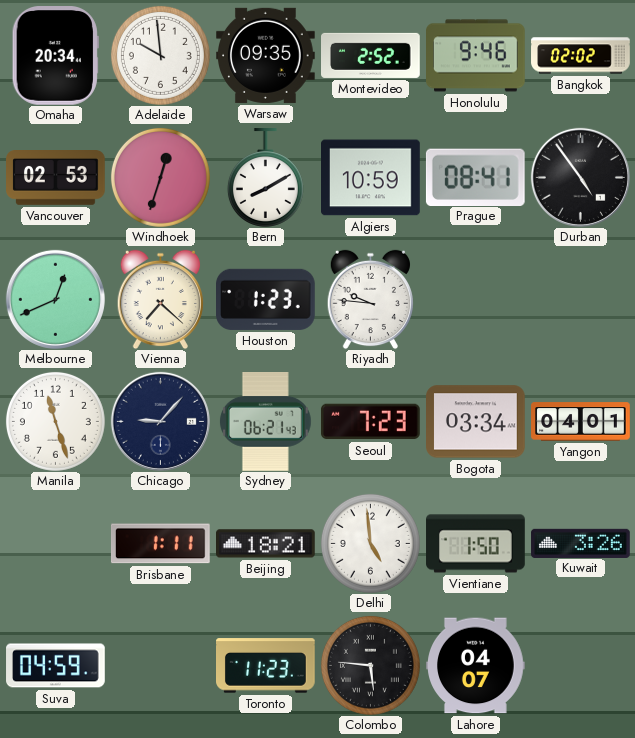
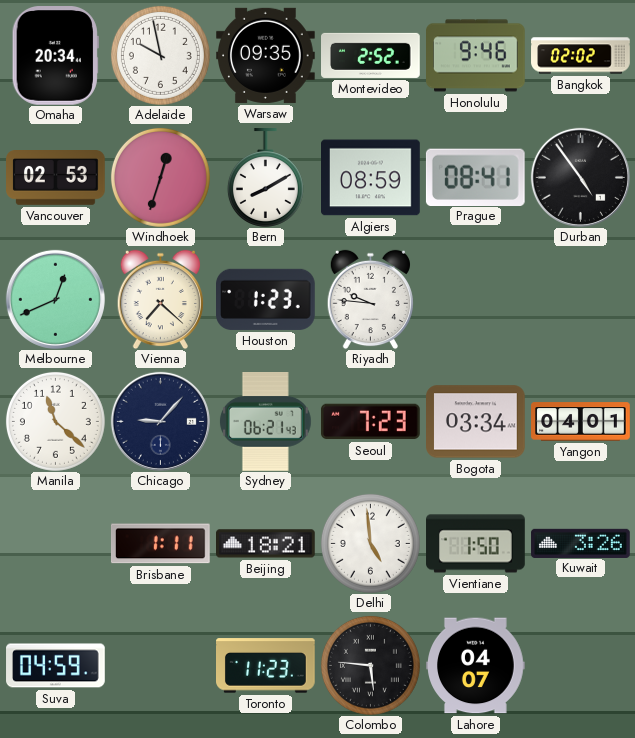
Adelaide: 9:59 -> 9:58
Algiers: 10:59 -> 08:59
Manila: 11:27 -> 11:22
